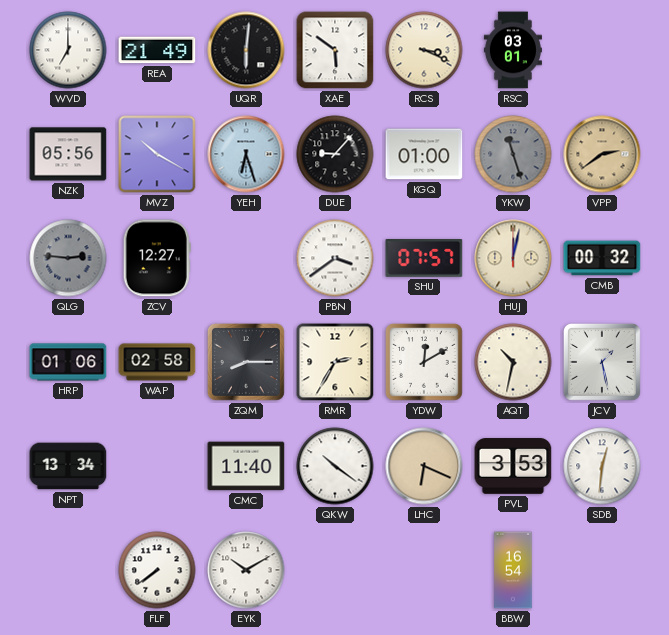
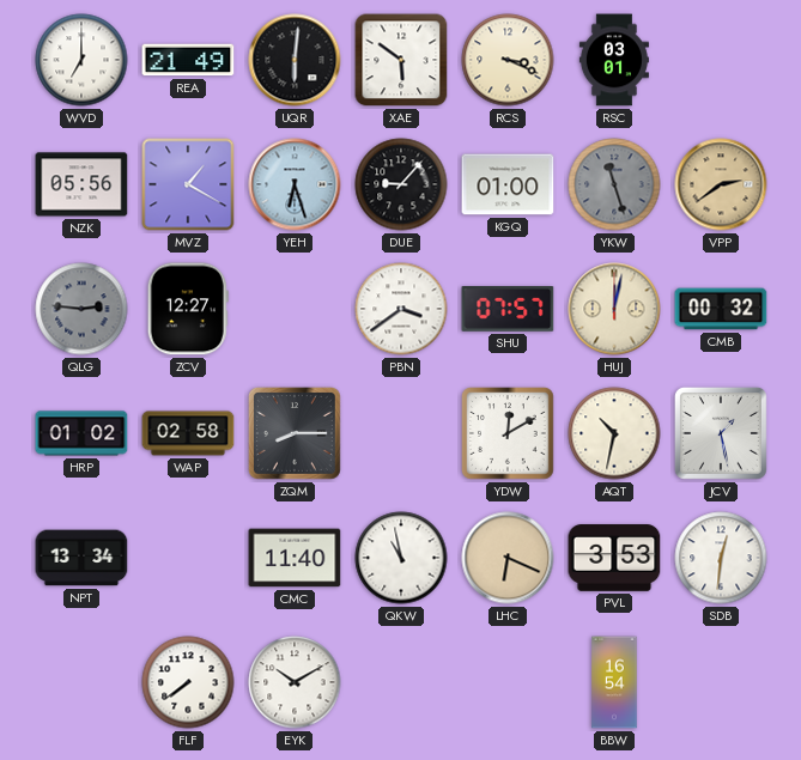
MVZ: 10:20 -> 1:20
HRP: 01:06 -> 01:02
RMR: 2:35 -> none
QKW: 10:21 -> 10:58
